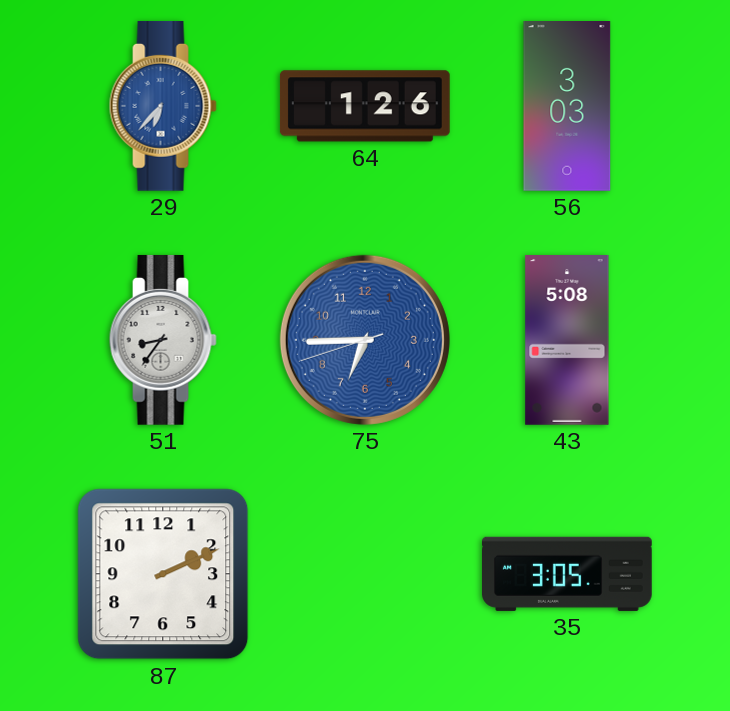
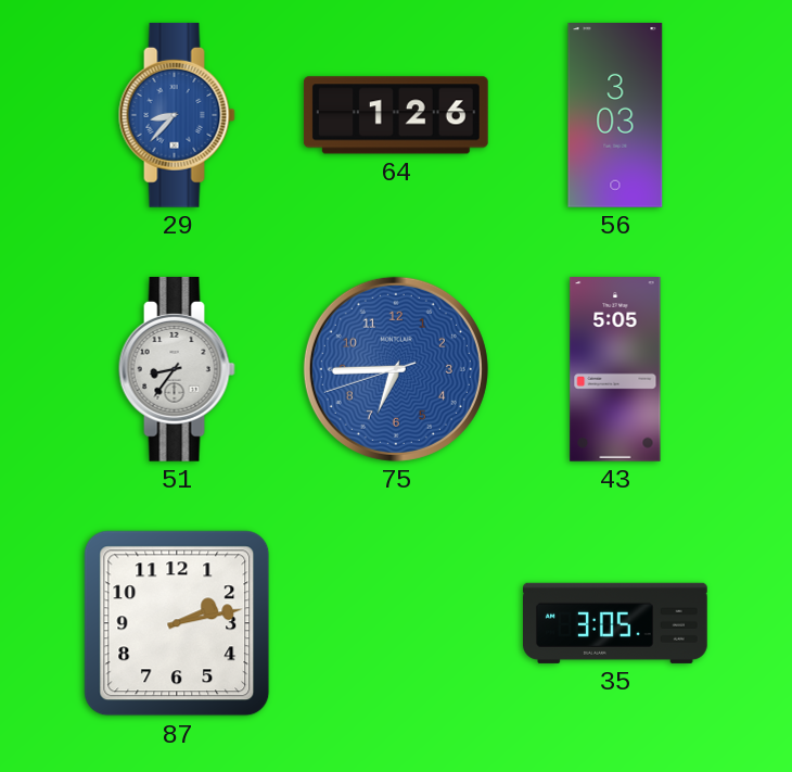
29: 6:37 -> 8:37
43: 5:08 -> 5:05
87: 2:11 -> 2:13
